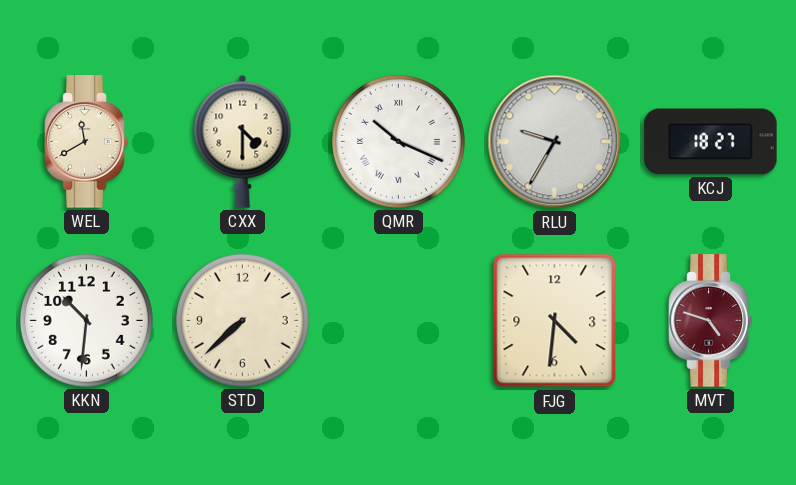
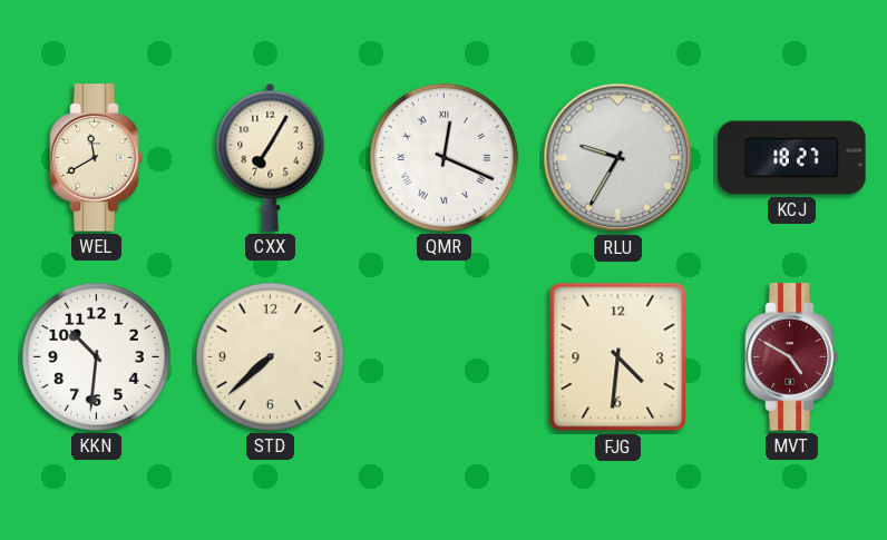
CXX: 4:30 -> 7:05
QMR: 10:19 -> 12:19
MVT: 4:48 -> 4:50
